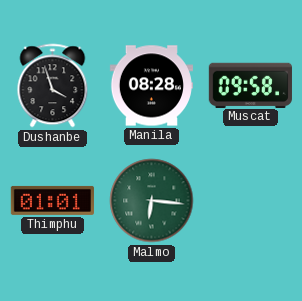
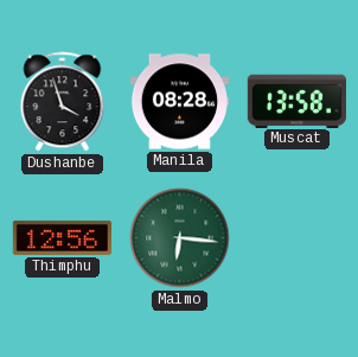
Muscat: 09:58 -> 13:58
Thimphu: 01:01 -> 12:56
